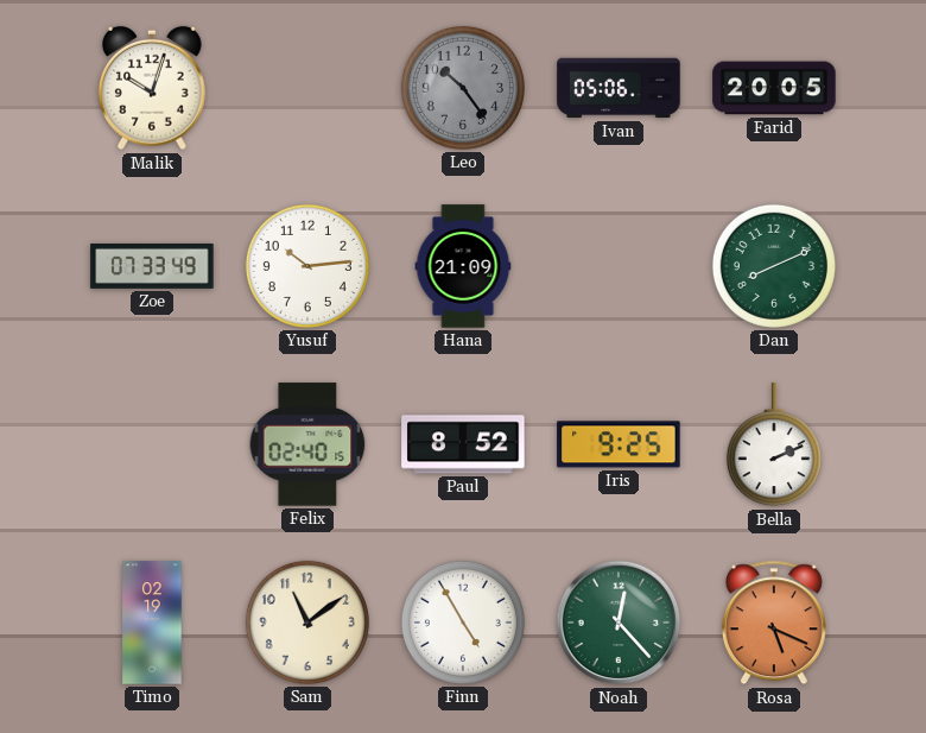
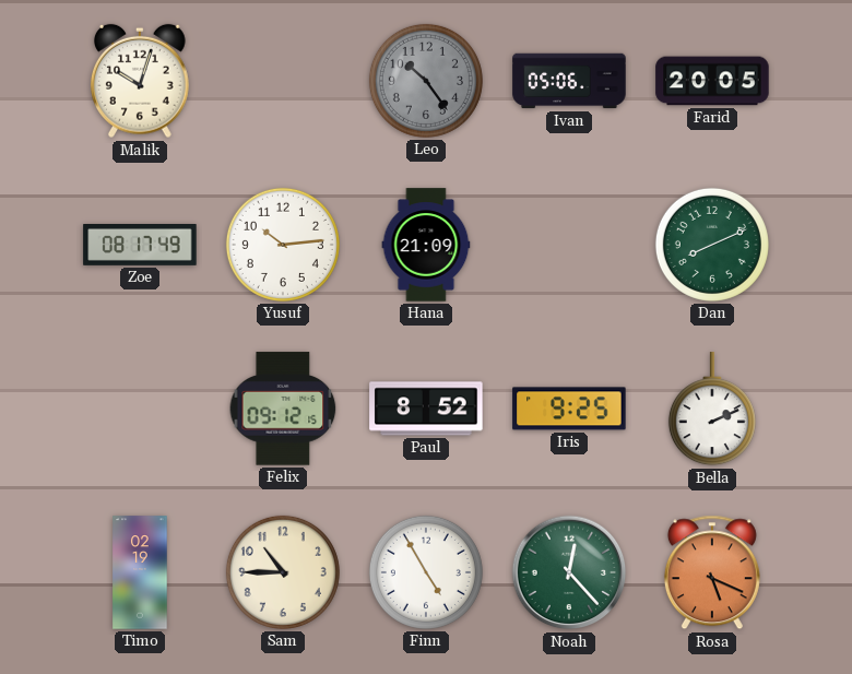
Zoe: 07:33 -> 08:17
Felix: 02:40 -> 09:12
Sam: 11:09 -> 10:45
